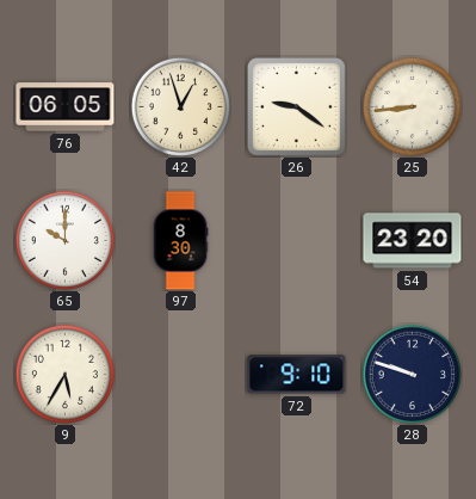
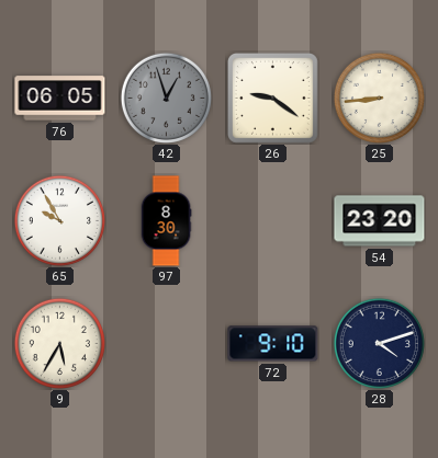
42 dial: cream -> grey
65: 10:00 -> 9:55
28: 9:48 -> 4:12
